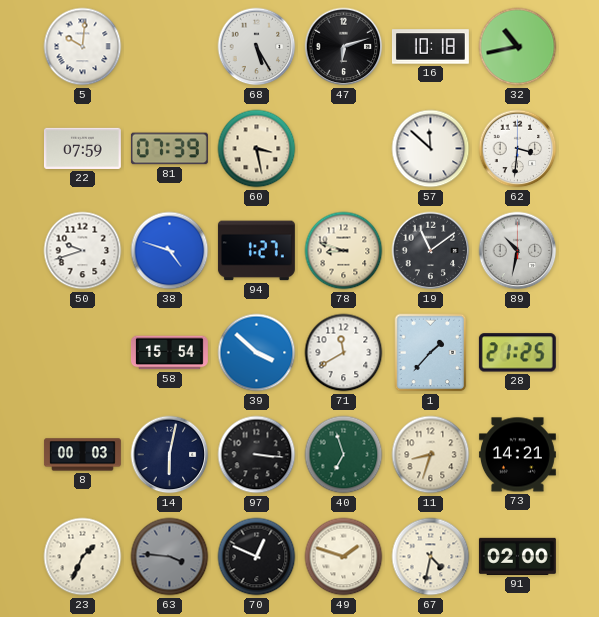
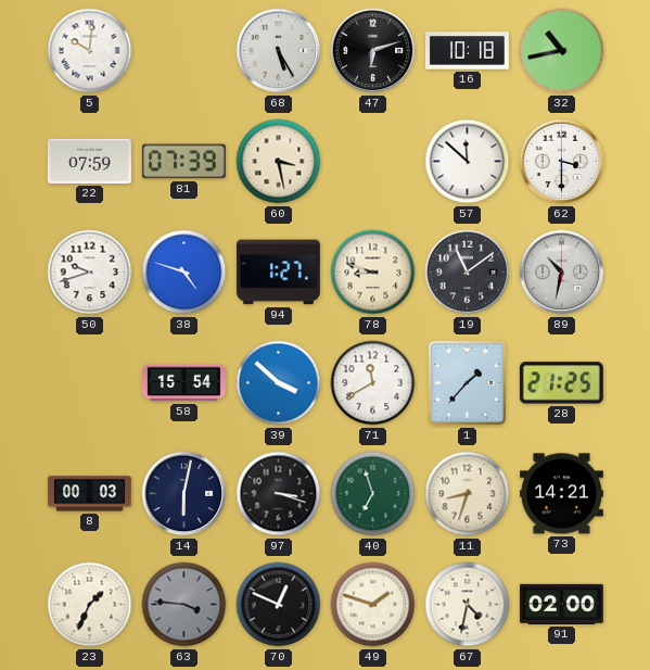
62: 3:31 -> 3:30
97: 3:16 -> 3:18
